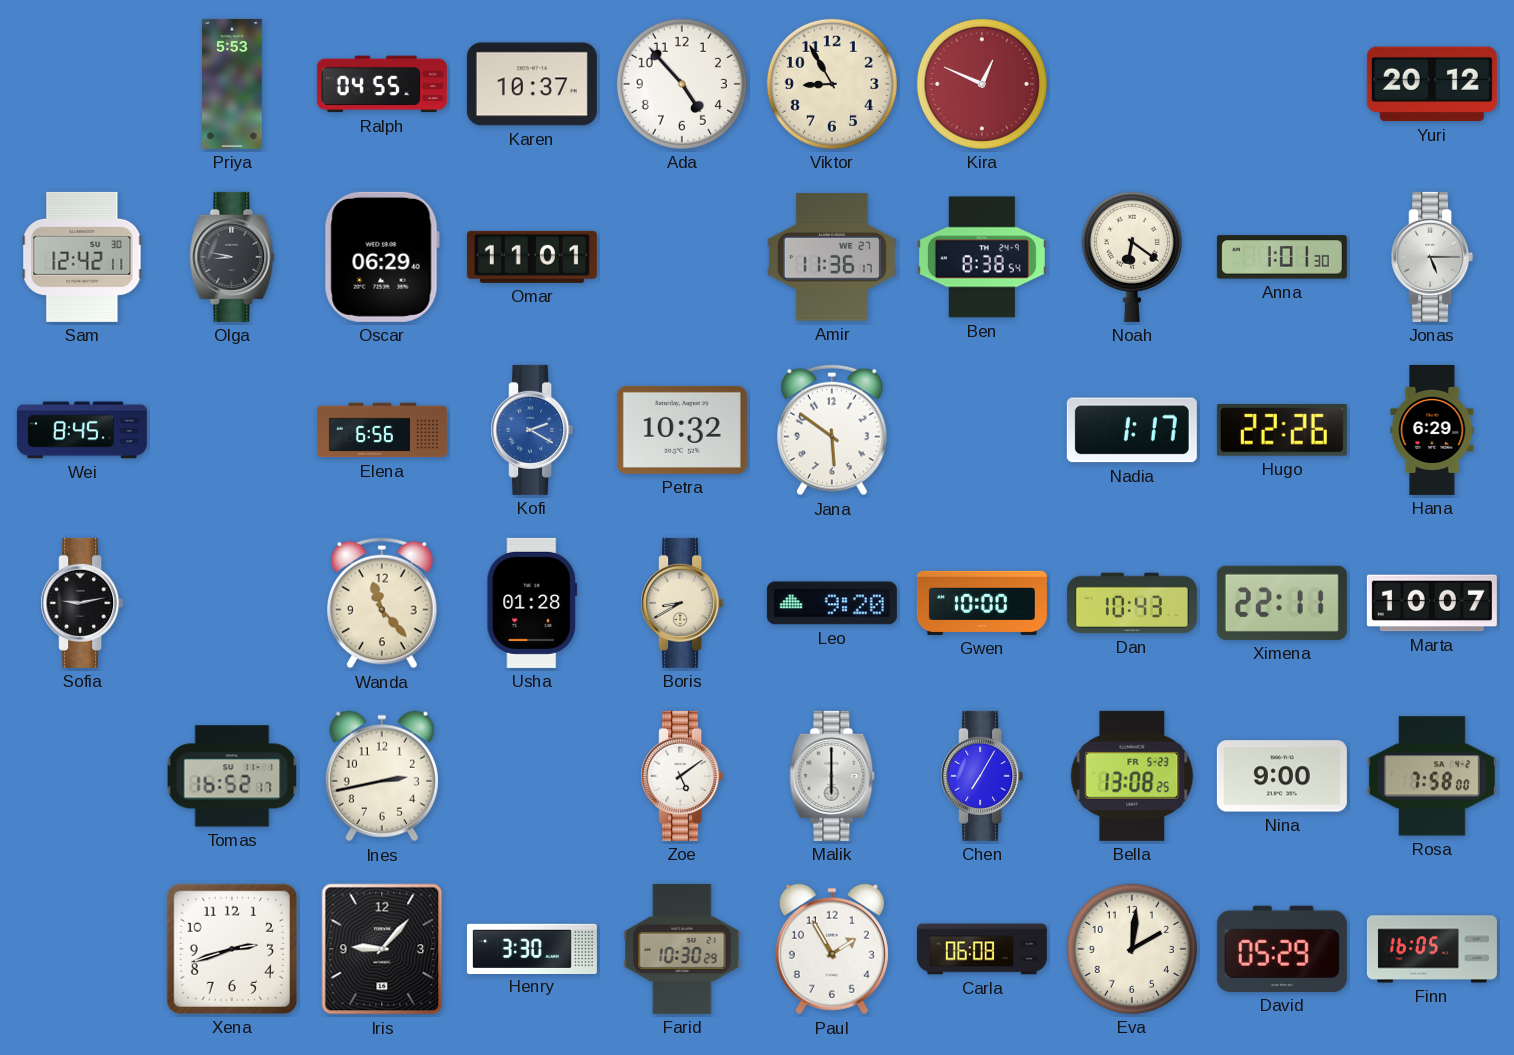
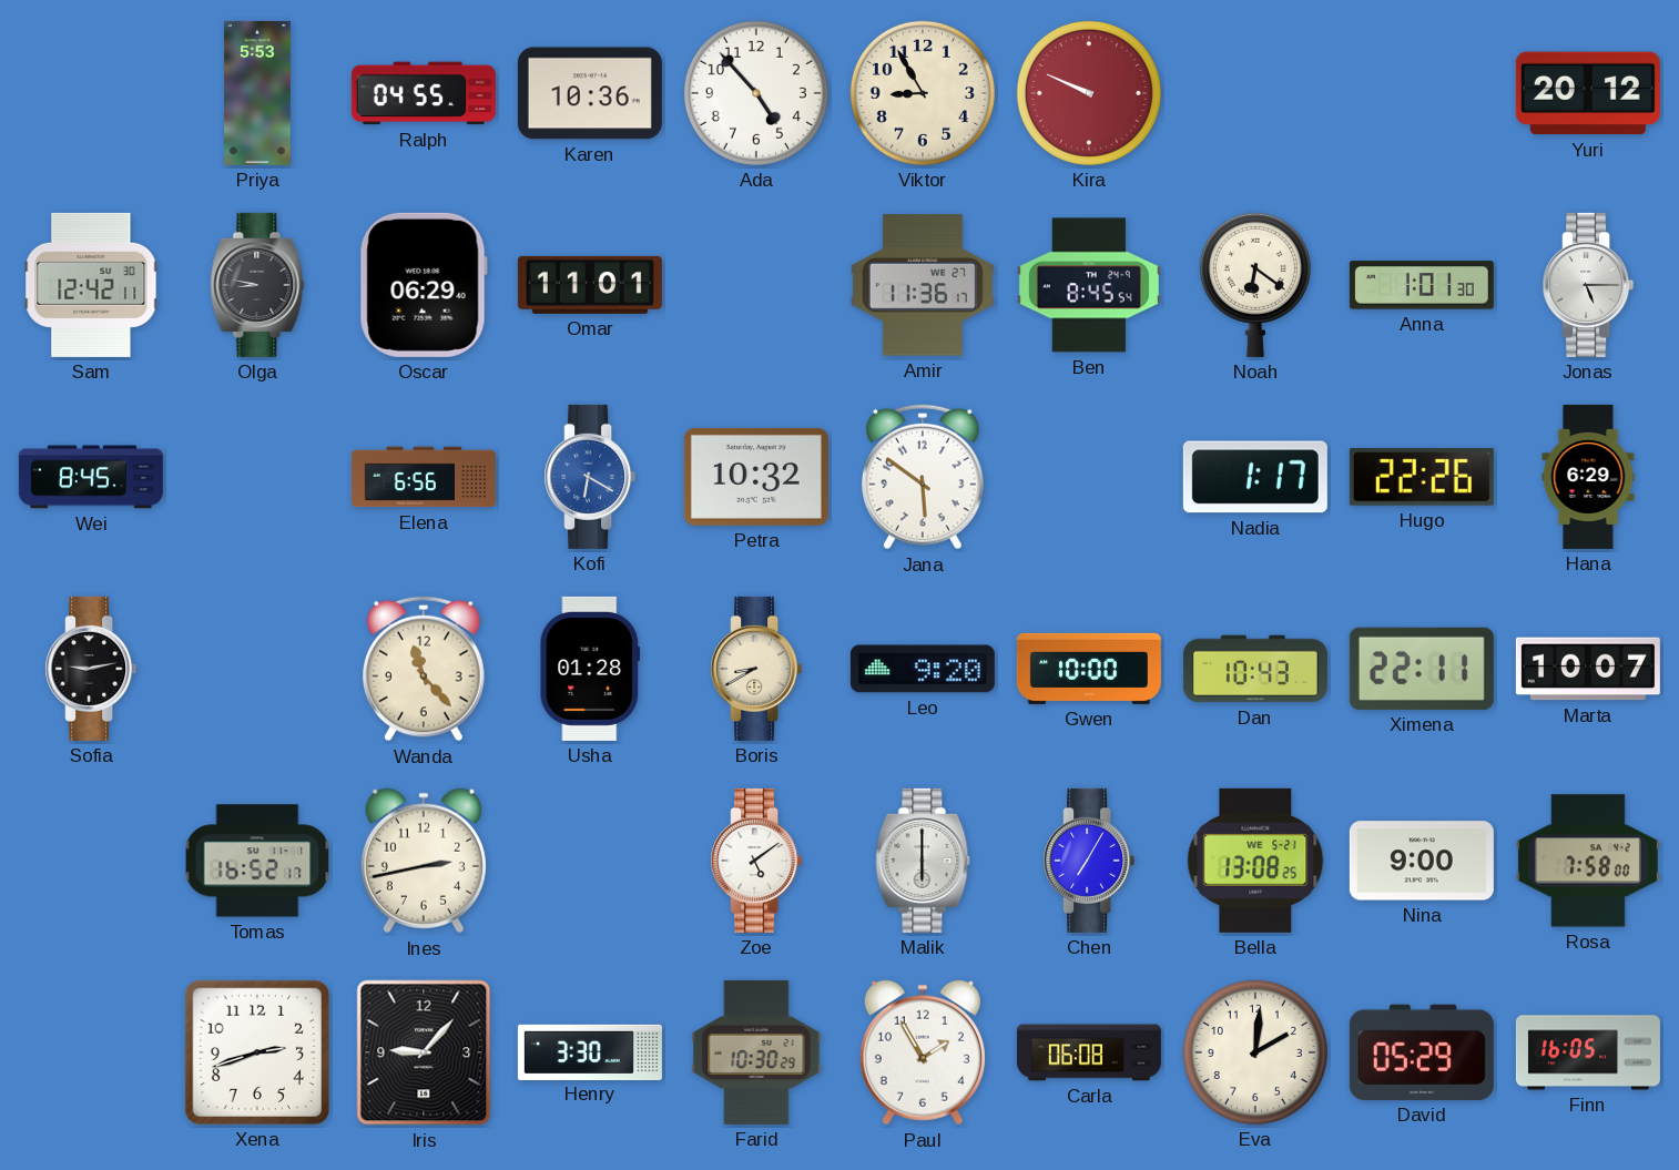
Karen: 10:37 -> 10:36
Kira: 12:49 -> 9:49
Ben: 8:38 -> 8:45
Kofi: 2:20 -> 6:20
Bella date: FR 5-23 -> WE 5-21
